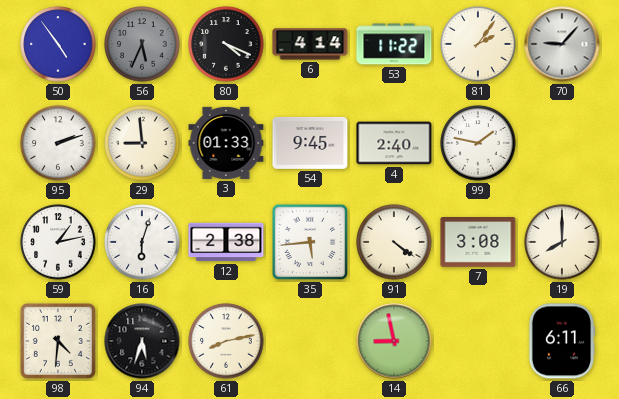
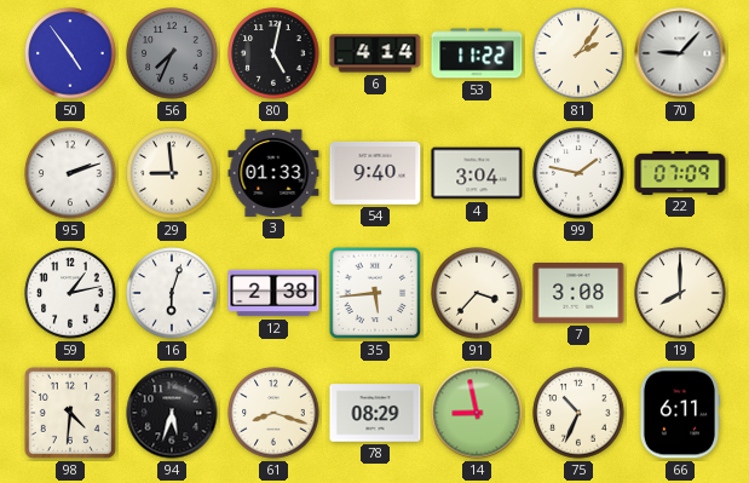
56: 5:34 -> 7:34
80: 4:19 -> 5:02
54: 9:45 -> 9:40
4: 2:40 -> 3:04
22: none -> 07:09
91: 4:21 -> 3:37
61: 8:13 -> 8:18
78: none -> 08:29
75: none -> 10:34
